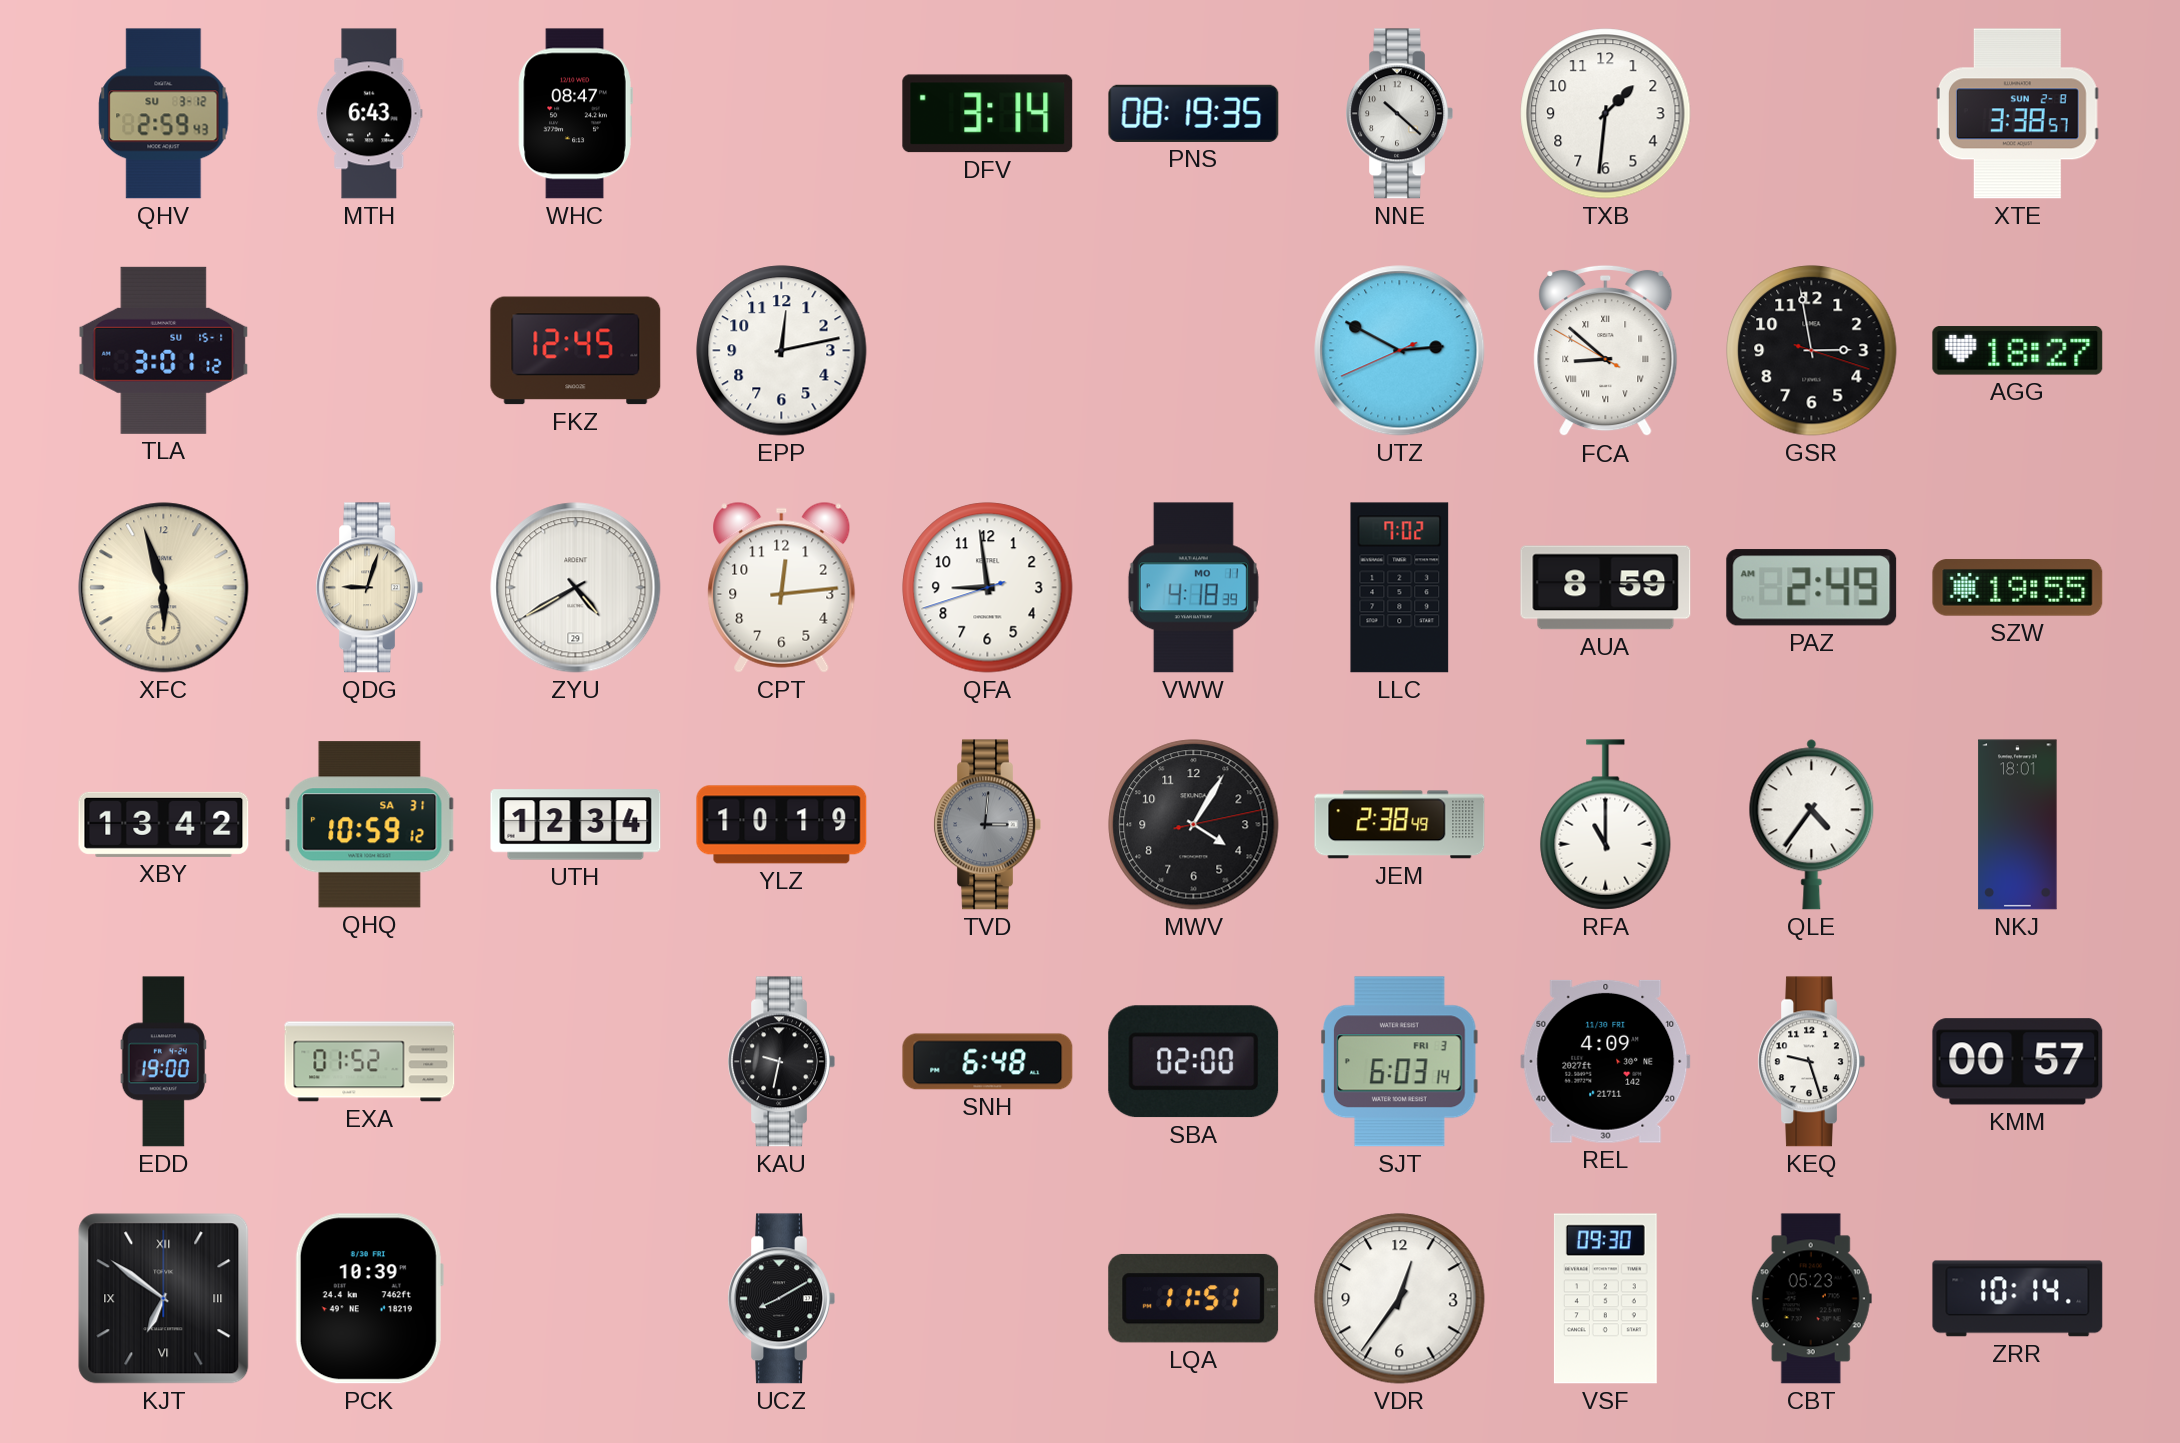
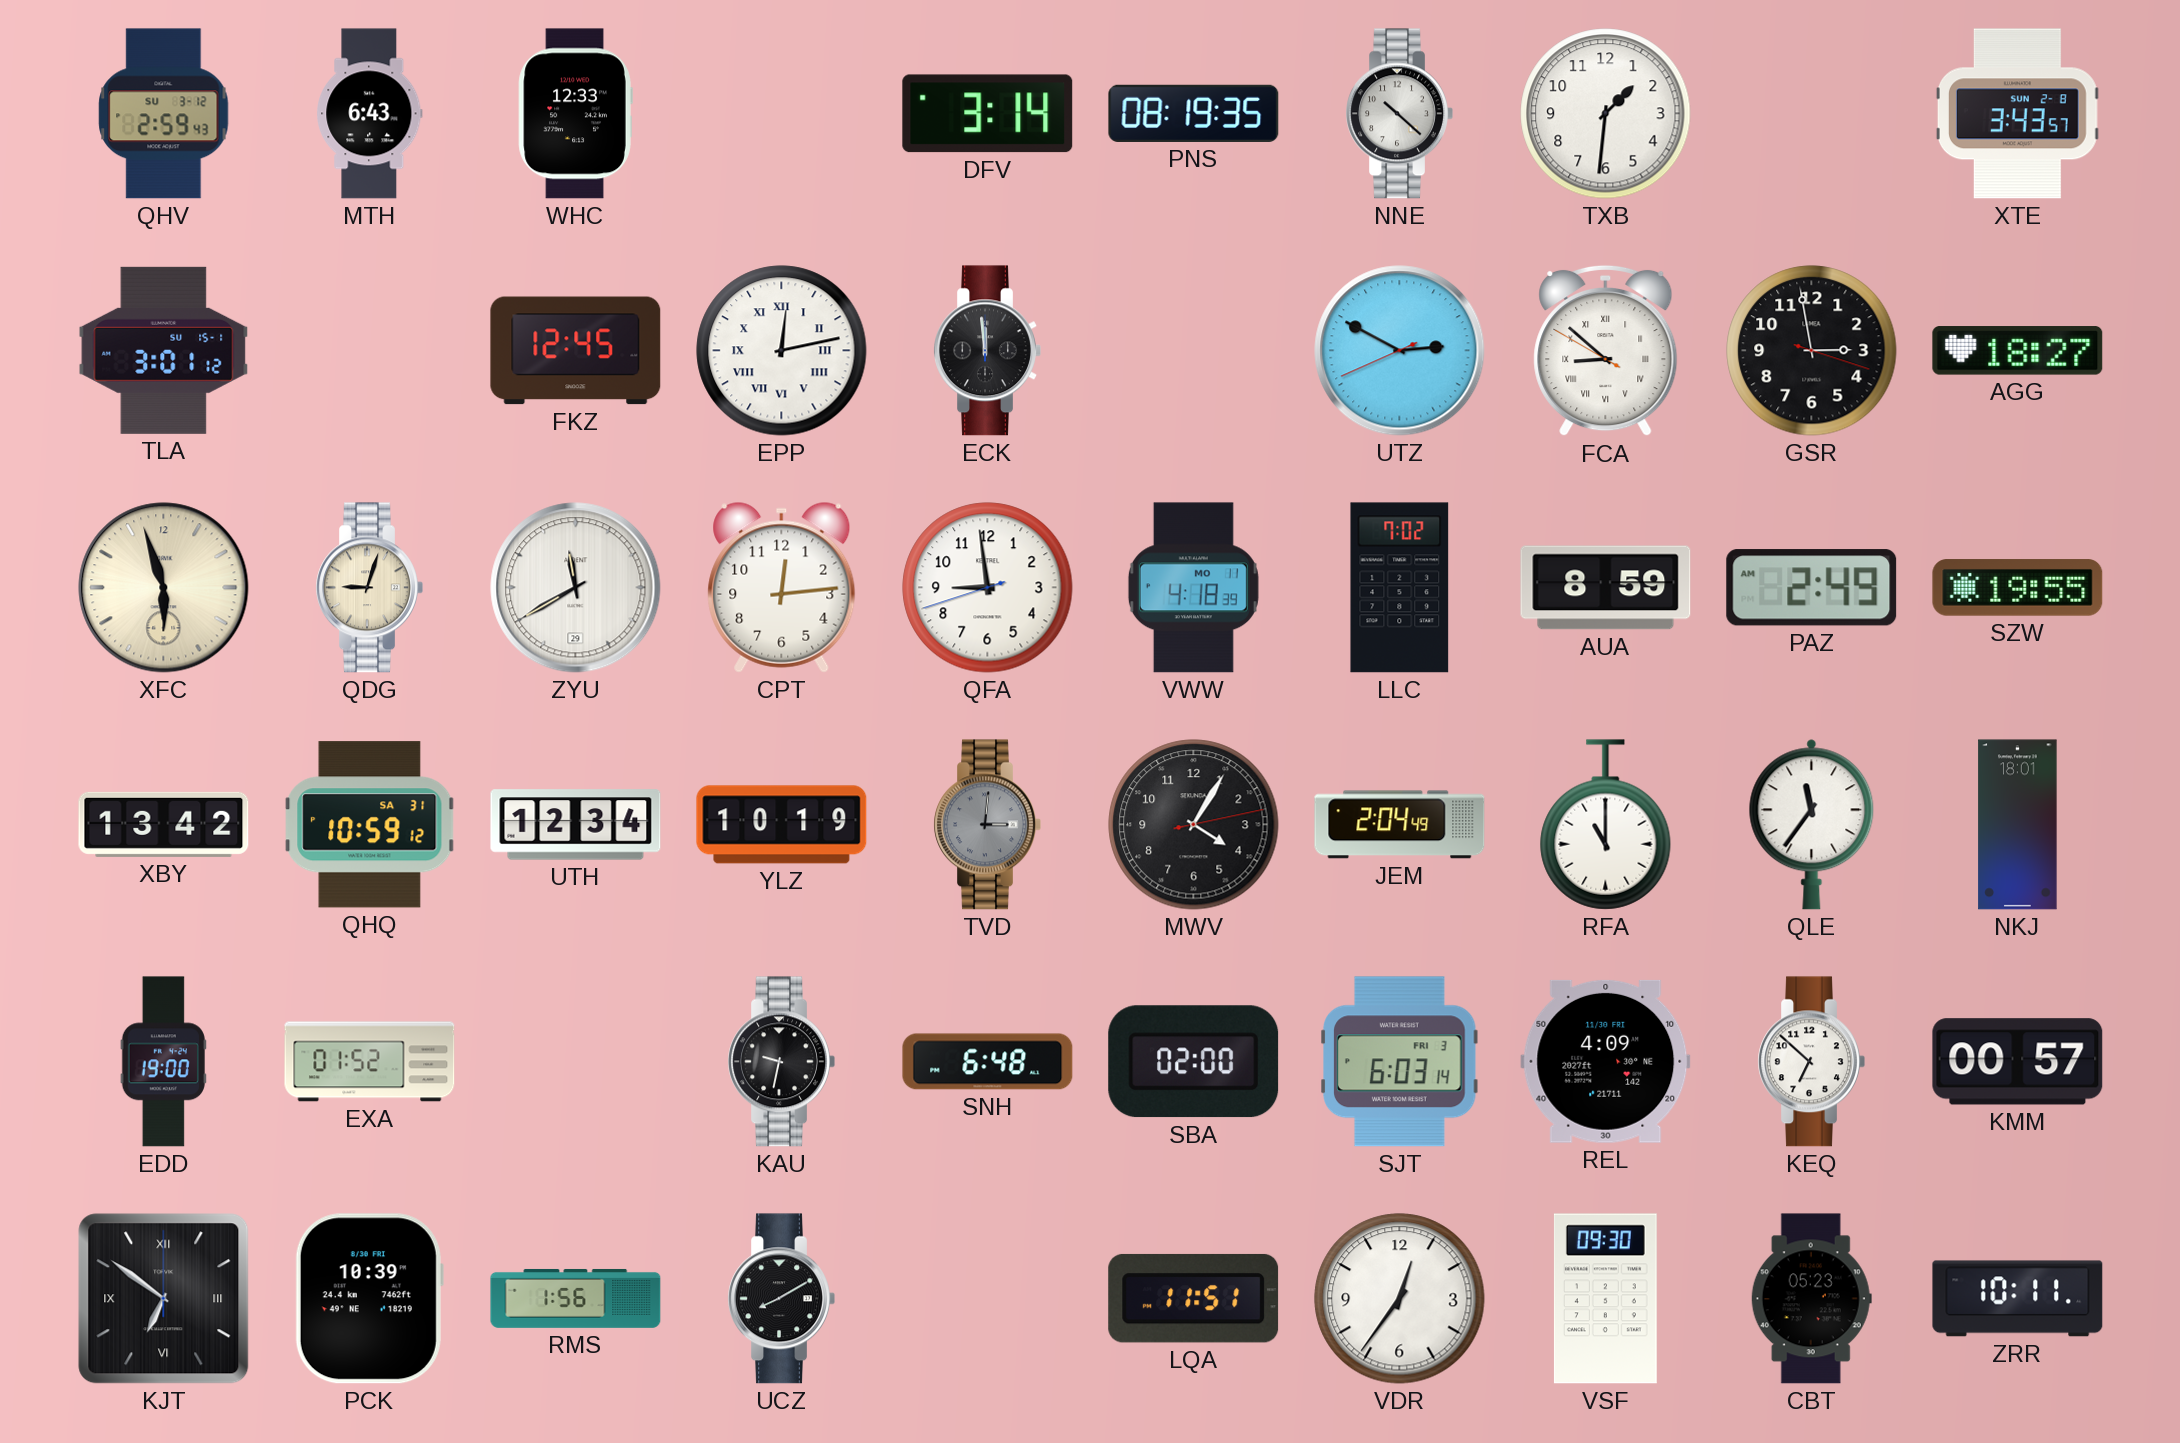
WHC: 08:47 -> 12:33
XTE: 3:38 -> 3:43
EPP numerals: Arabic -> Roman
ECK: none -> 11:59
ZYU: 4:40 -> 11:40
JEM: 2:38 -> 2:04
QLE: 4:36 -> 11:36
KEQ: 9:27 -> 6:52
RMS: none -> 1:56
ZRR: 10:14 -> 10:11
